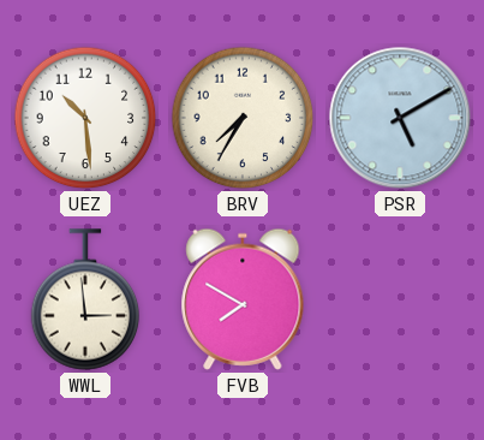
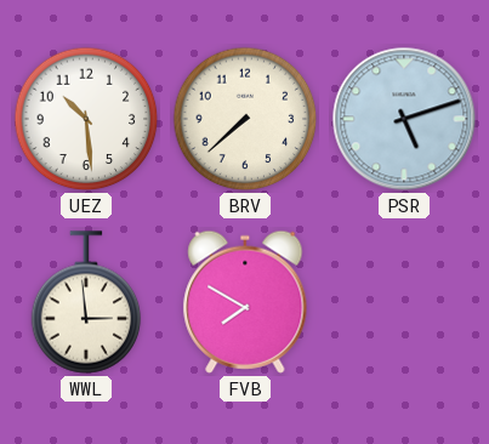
BRV: 7:35 -> 7:38
PSR: 5:10 -> 5:12
